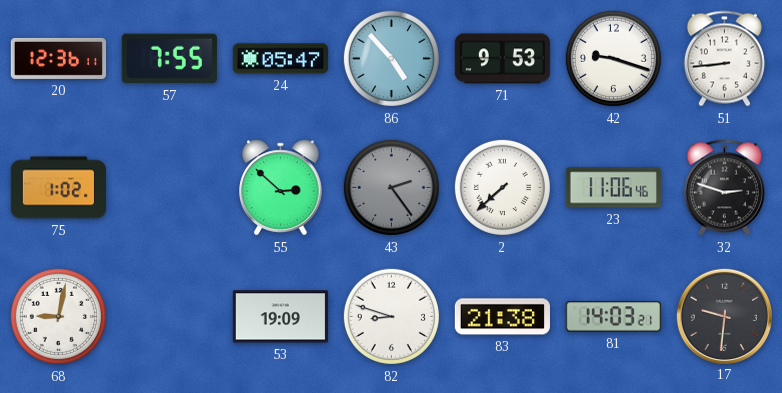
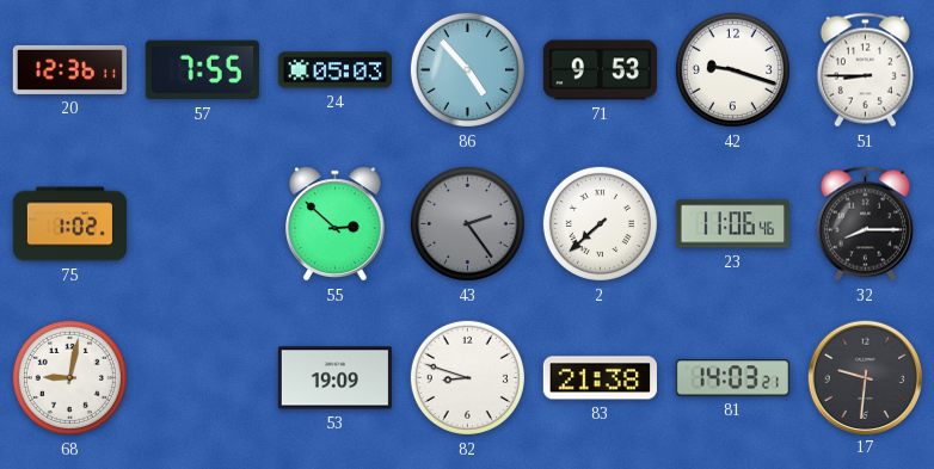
24: 05:47 -> 05:03
51: 8:44 -> 8:45
32: 2:48 -> 8:15
